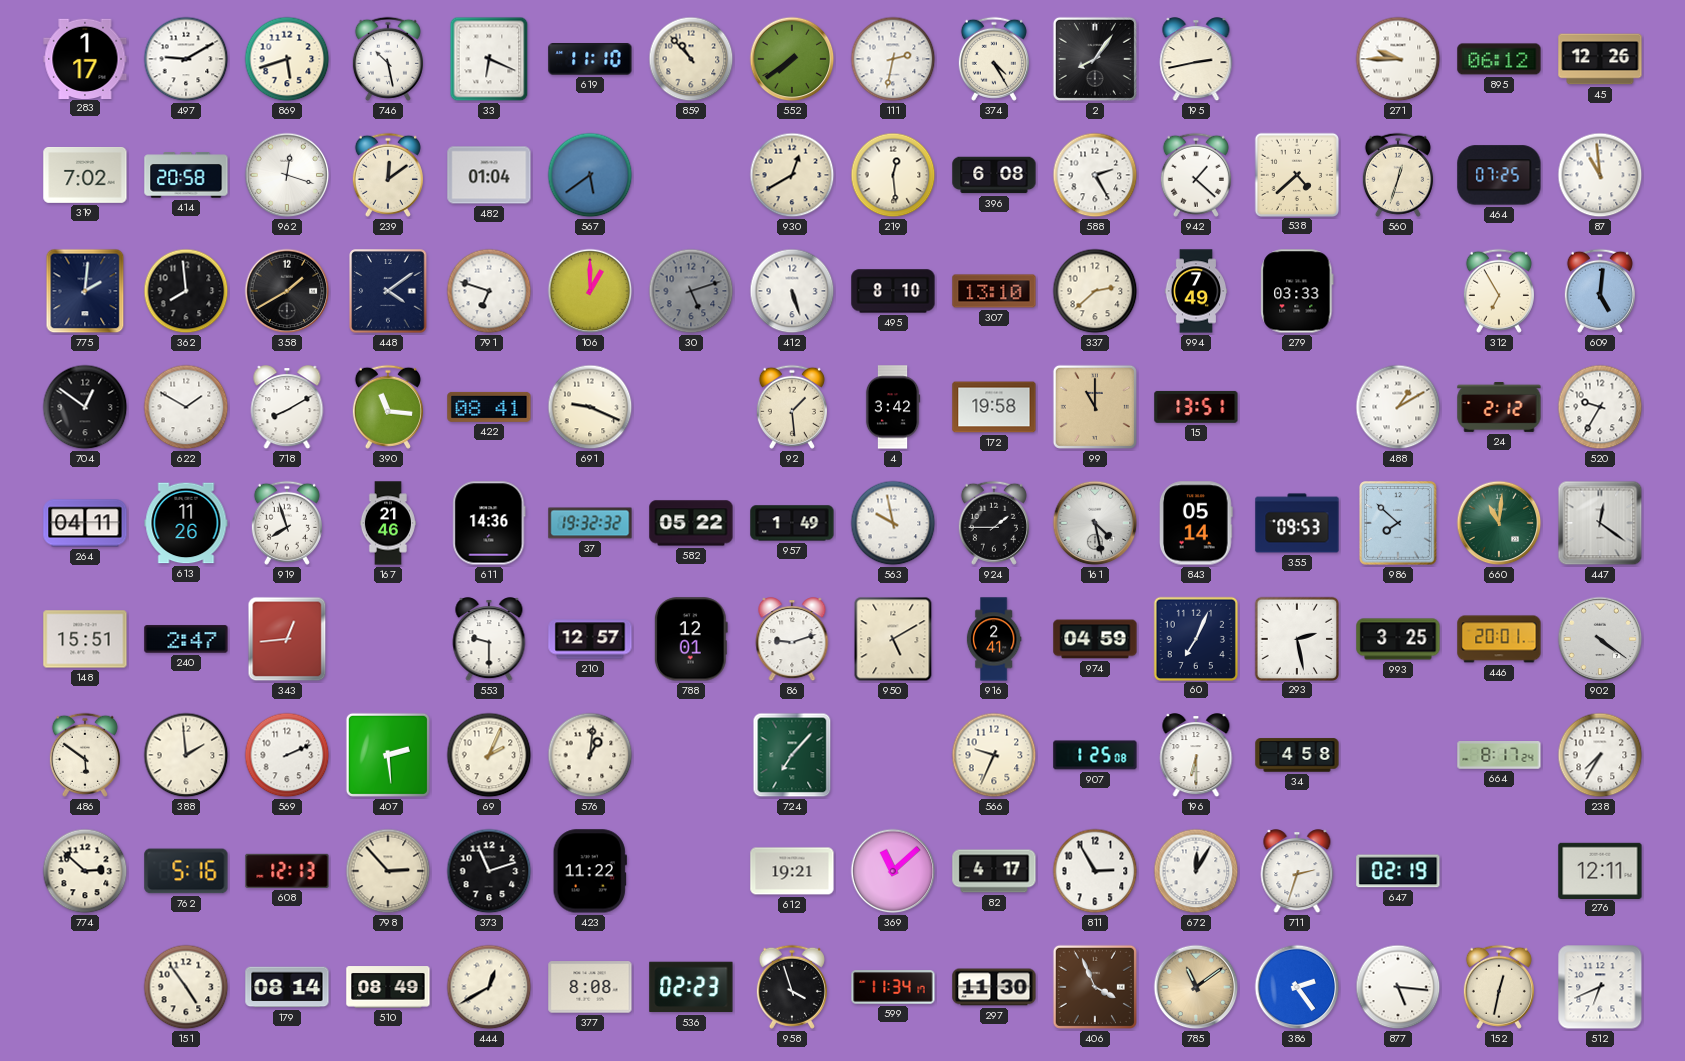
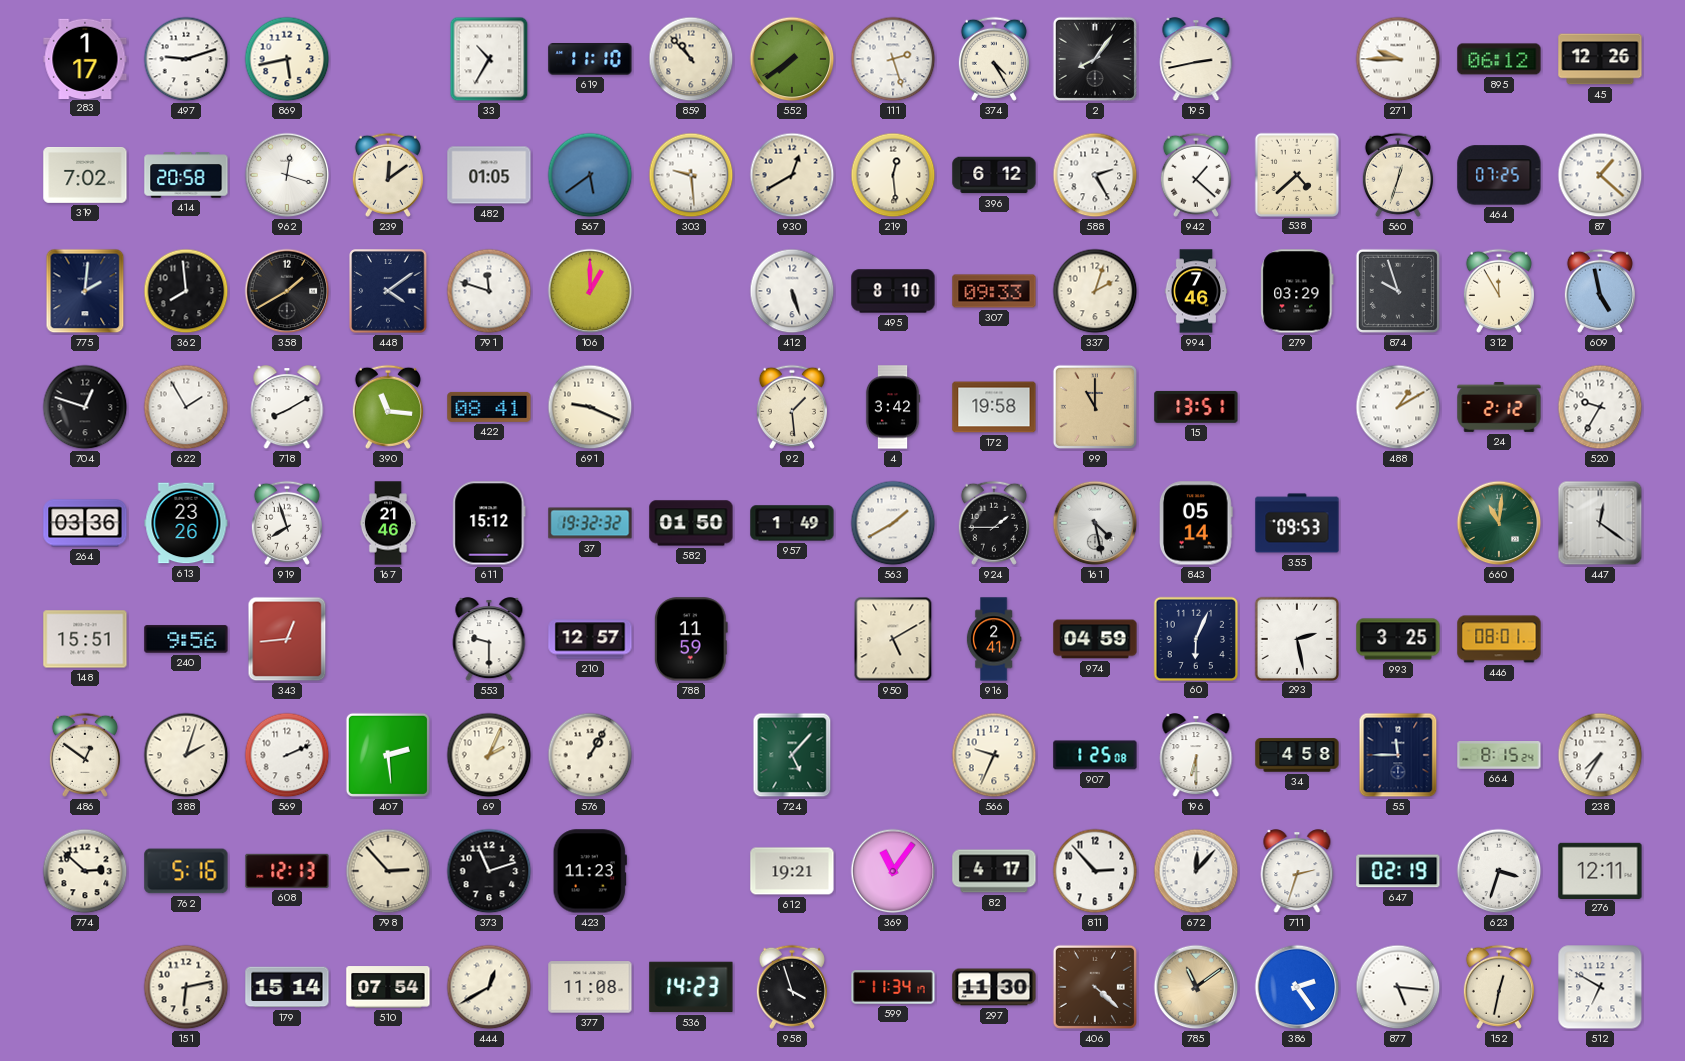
497: 9:10 -> 9:12
869: 5:42 -> 5:43
746: 10:28 -> none
33: 6:19 -> 10:35
111: 2:32 -> 2:27
482: 01:04 -> 01:05
303: none -> 9:29
396: 6:08 -> 6:12
87: 10:59 -> 1:22
791: 6:48 -> 11:48
30: 5:12 -> none
307: 13:10 -> 09:33
337: 2:38 -> 2:03
994: 7:49 -> 7:46
279: 03:33 -> 03:29
874: none -> 9:57
312: 6:55 -> 11:55
609: 5:01 -> 4:58
704: 12:51 -> 12:48
622: 1:50 -> 1:55
264: 04:11 -> 03:36
613: 11:26 -> 23:26
611: 14:36 -> 15:12
582: 05:22 -> 01:50
563: 9:58 -> 1:40
986: 7:52 -> none
240: 2:47 -> 9:56
788: 12:01 -> 11:59
86: 9:12 -> none
60: 7:04 -> 6:04
446: 20:01 -> 08:01
902: 4:21 -> none
486: 5:51 -> 12:51
388: 1:59 -> 2:03
576: 1:01 -> 1:05
724: 7:07 -> 5:07
55: none -> 11:45
664: 8:17 -> 8:15
423: 11:22 -> 11:23
369: 11:08 -> 11:06
811: 2:55 -> 2:53
672: 12:05 -> 12:07
623: none -> 3:33
151: 4:54 -> 6:13
179: 08:14 -> 15:14
510: 08:49 -> 07:54
377: 8:08 -> 11:08
536: 02:23 -> 14:23
406: 3:56 -> 4:22
512: 6:41 -> 6:50
